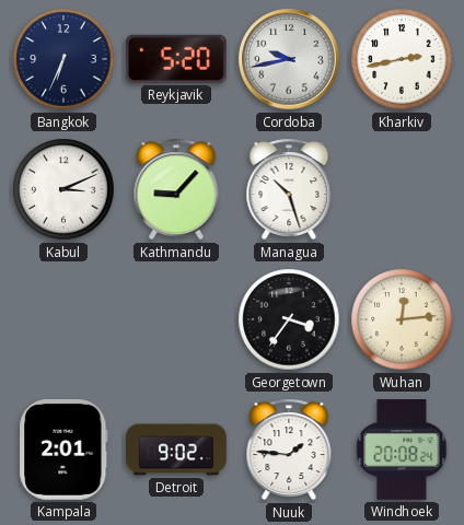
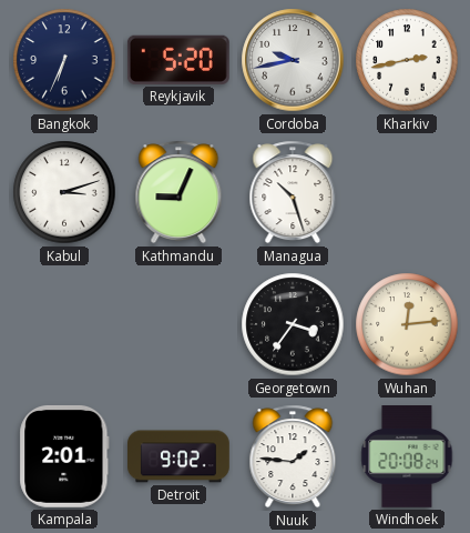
Kabul: 3:11 -> 3:12
Kathmandu: 9:07 -> 9:04
